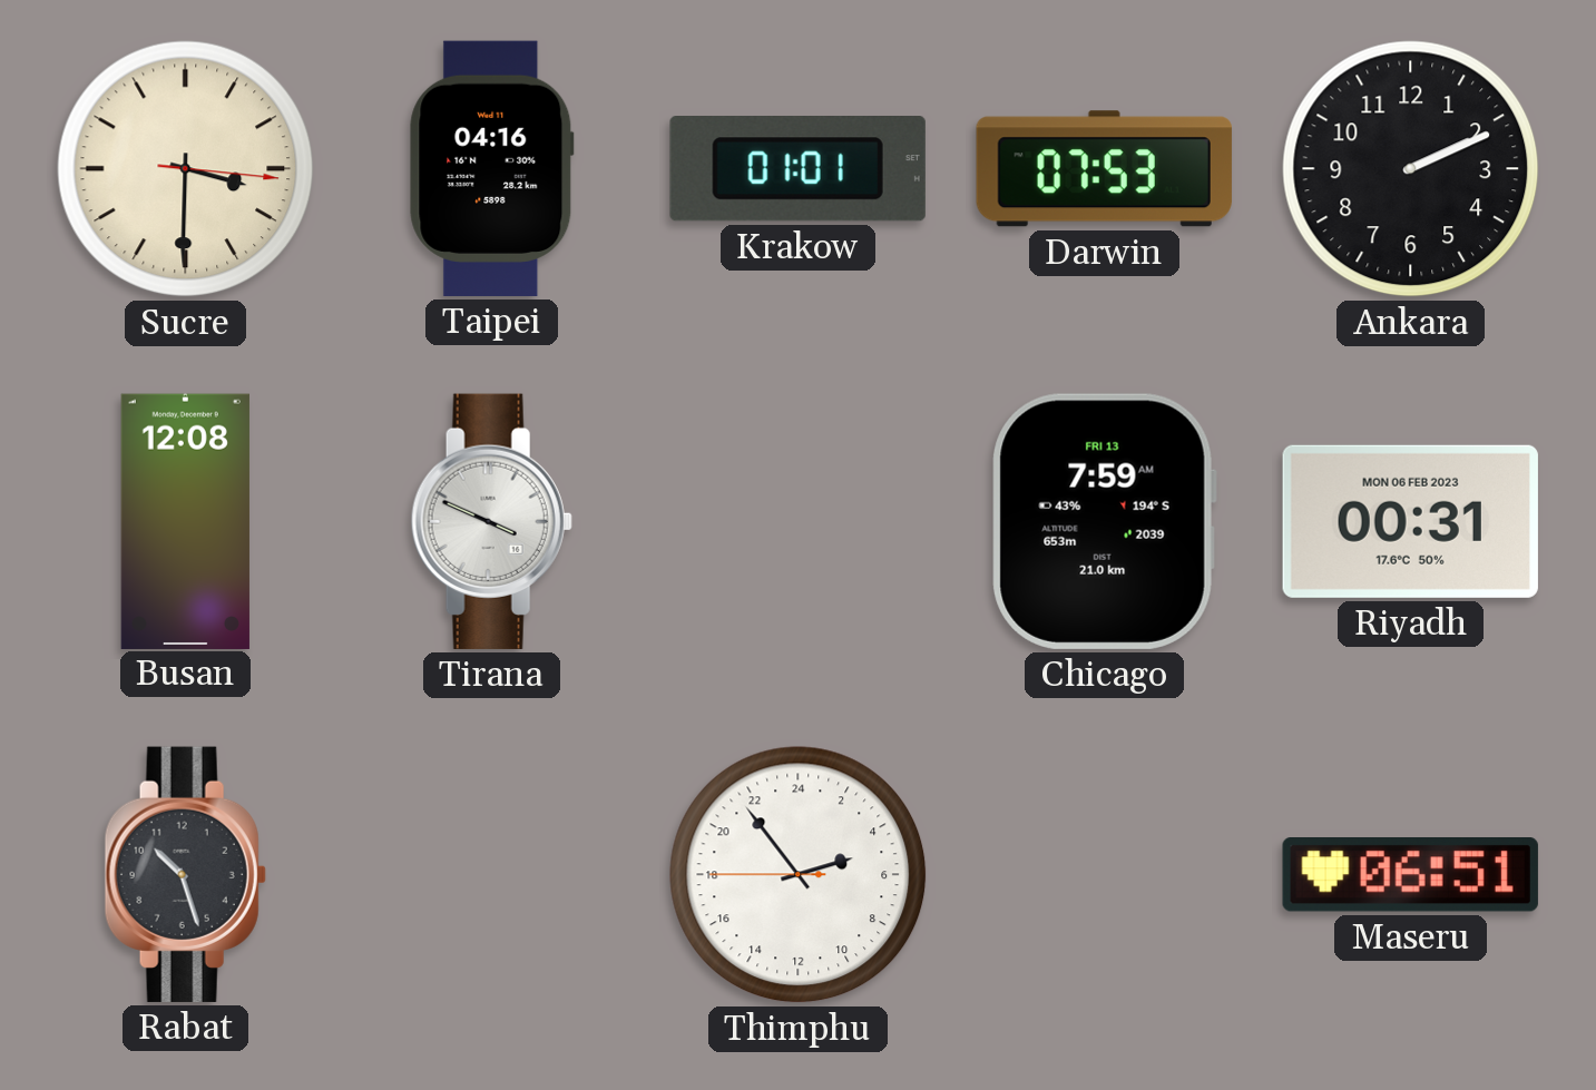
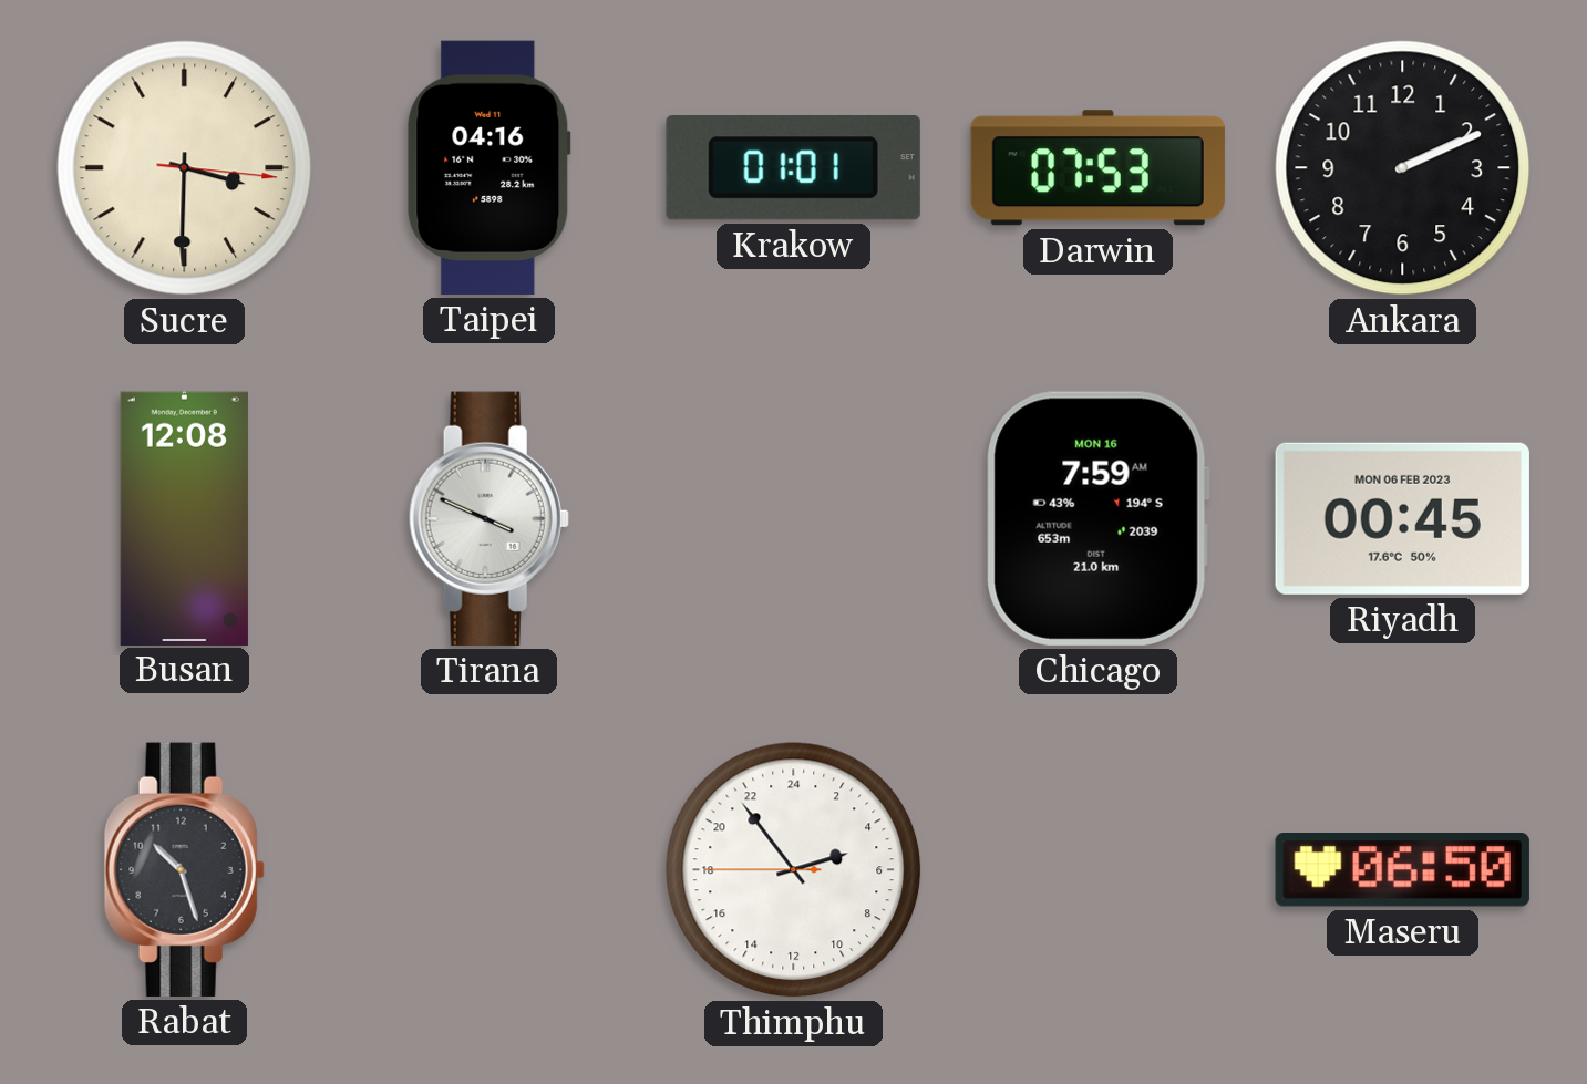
Chicago date: FRI 13 -> MON 16
Riyadh: 00:31 -> 00:45
Maseru: 06:51 -> 06:50
